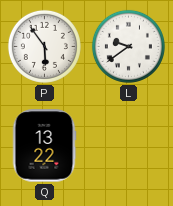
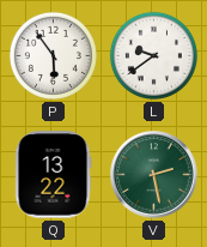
V: none -> 2:28
